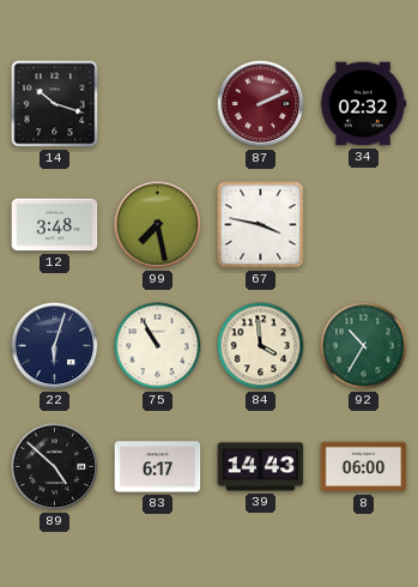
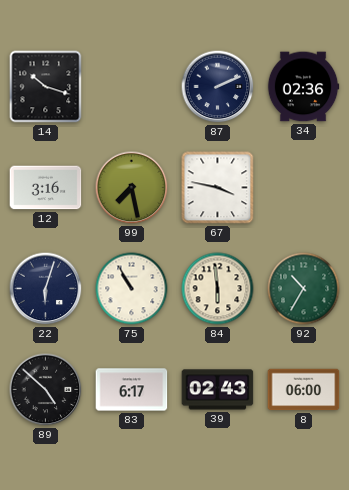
87 dial: burgundy -> navy
34: 02:32 -> 02:36
12: 3:48 -> 3:16
84: 3:59 -> 5:59
39: 14:43 -> 02:43
